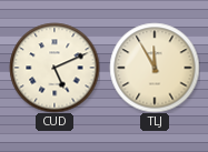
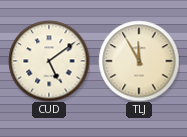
CUD: 5:11 -> 5:09
